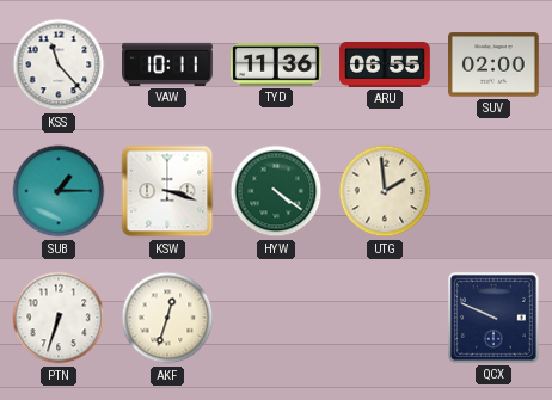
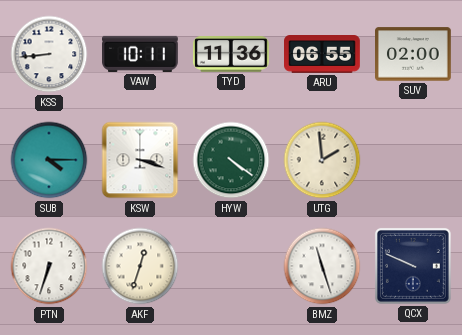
KSS: 11:23 -> 8:44
SUB: 1:15 -> 4:15
BMZ: none -> 11:27
